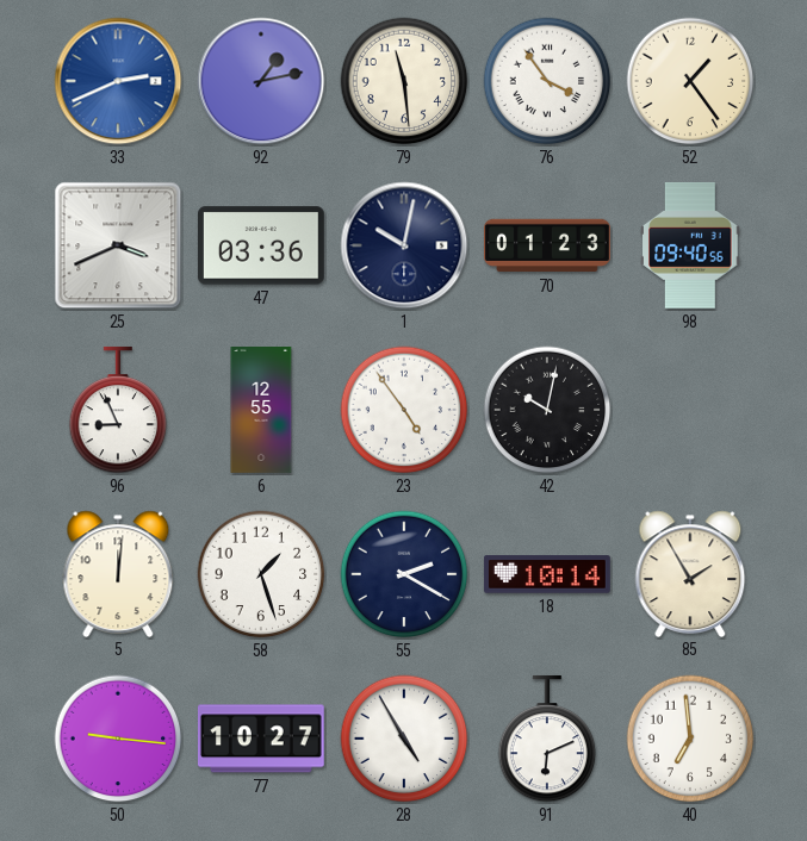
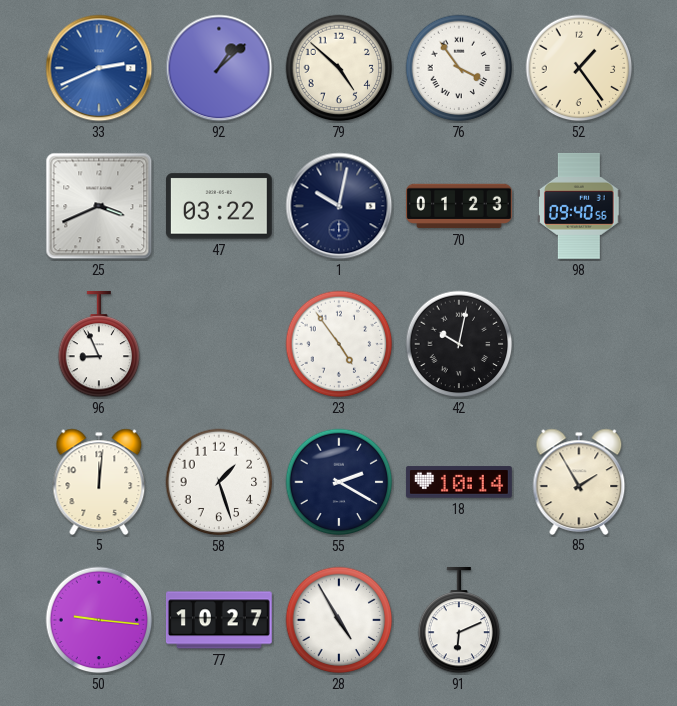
92: 1:13 -> 1:08
79: 11:29 -> 4:52
47: 03:36 -> 03:22
6: 12:55 -> none
40: 6:59 -> none
